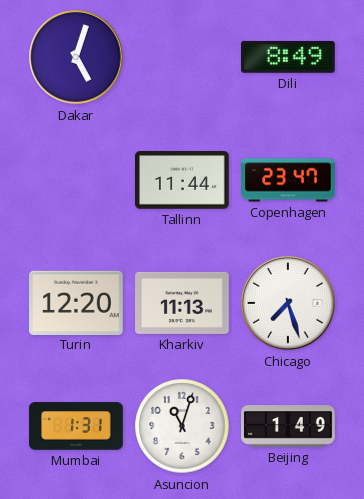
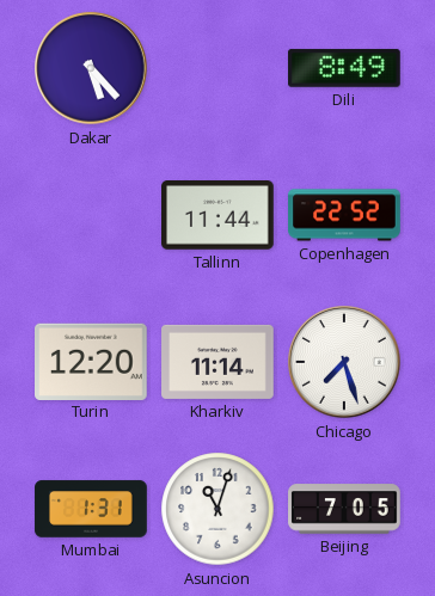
Dakar: 5:03 -> 5:23
Copenhagen: 23:47 -> 22:52
Kharkiv: 11:13 -> 11:14
Beijing: 1:49 -> 7:05
